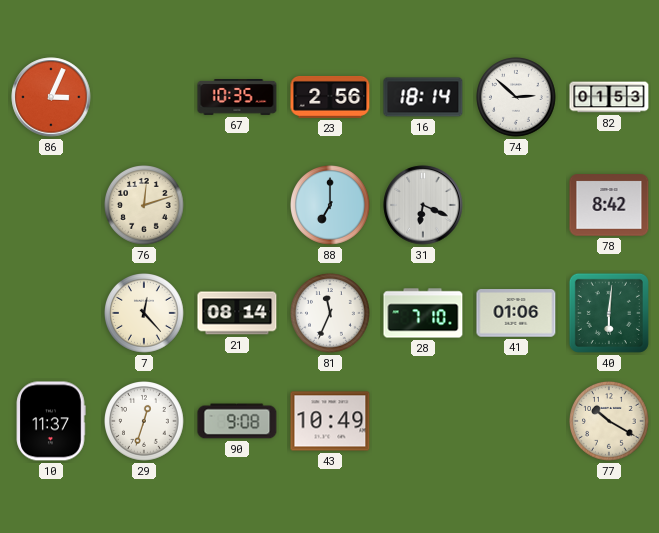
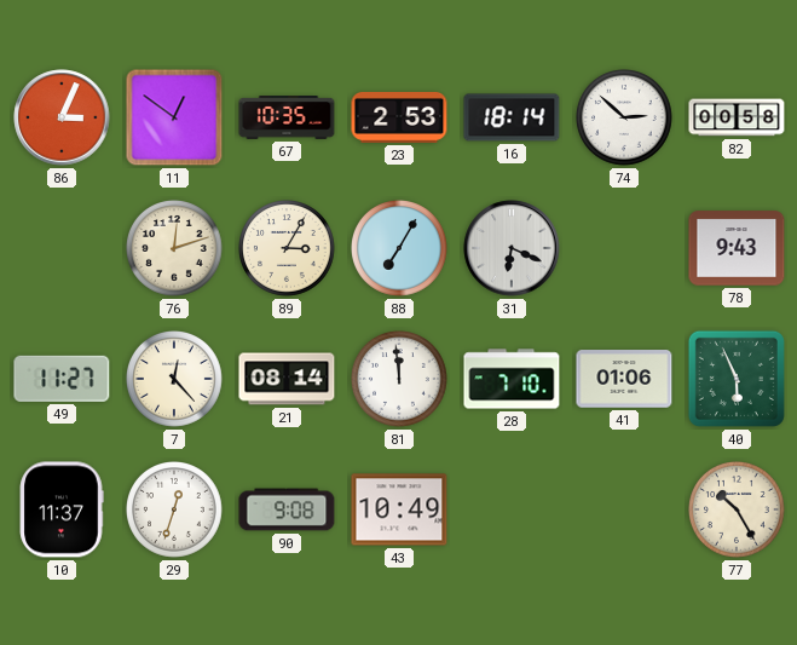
11: none -> 12:51
23: 2:56 -> 2:53
82: 01:53 -> 00:58
89: none -> 3:05
88: 7:00 -> 7:05
78: 8:42 -> 9:43
49: none -> 11:27
81: 11:34 -> 11:59
40: 6:01 -> 5:56
77: 10:20 -> 10:25
